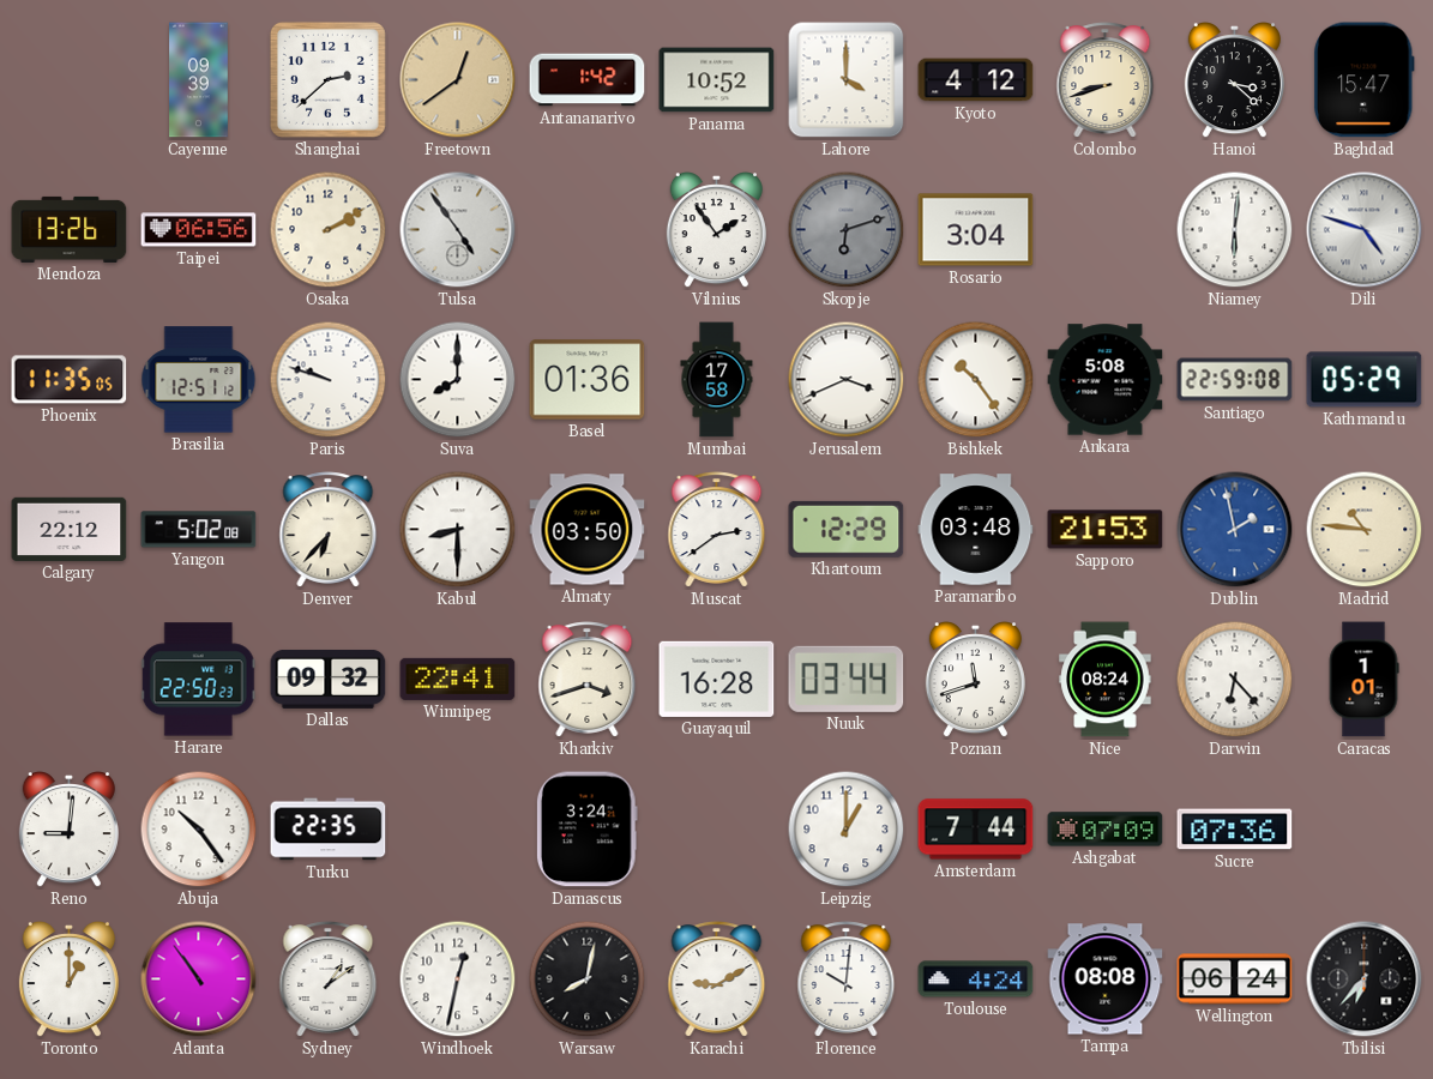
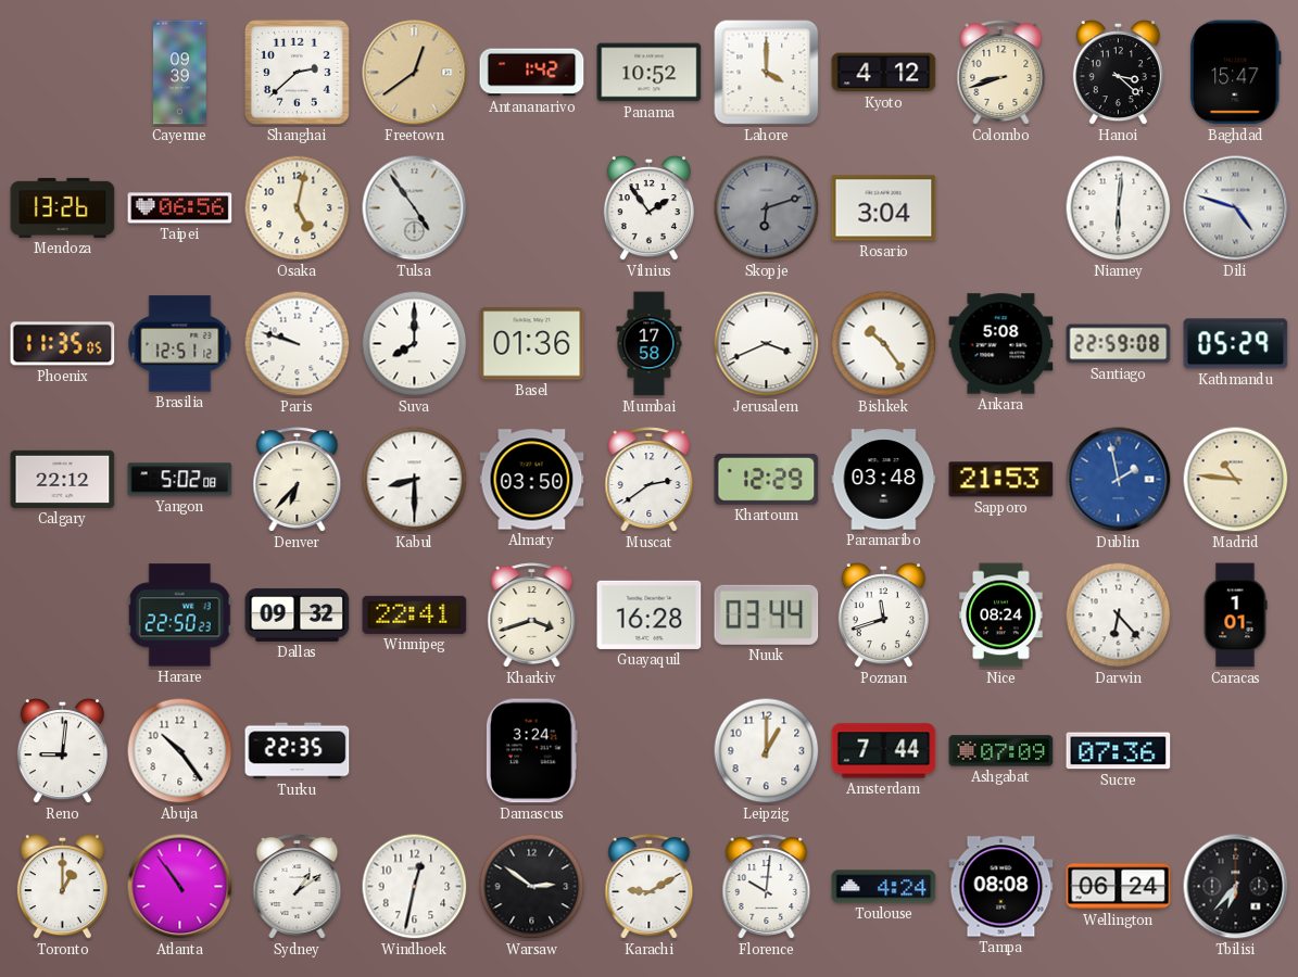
Osaka: 2:10 -> 5:02
Warsaw: 8:02 -> 2:51
